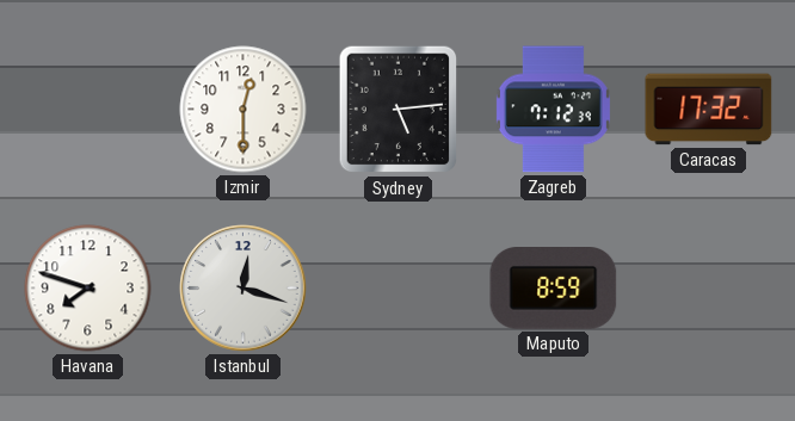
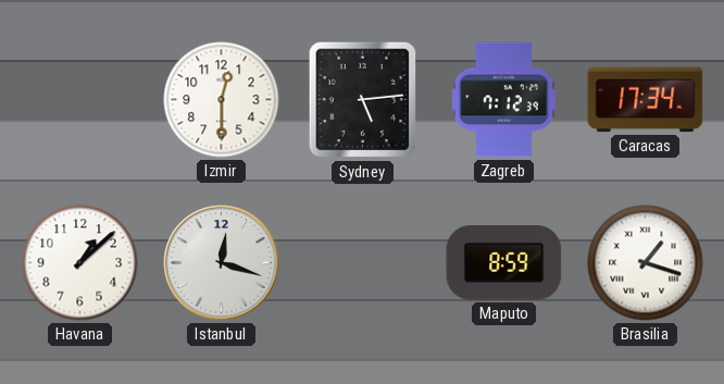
Caracas: 17:32 -> 17:34
Havana: 7:48 -> 1:08
Brasilia: none -> 1:18
